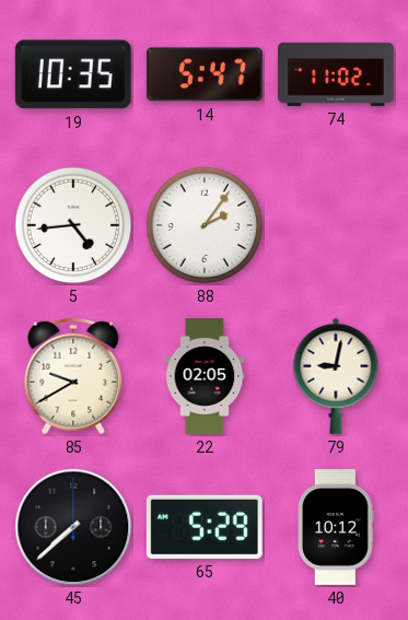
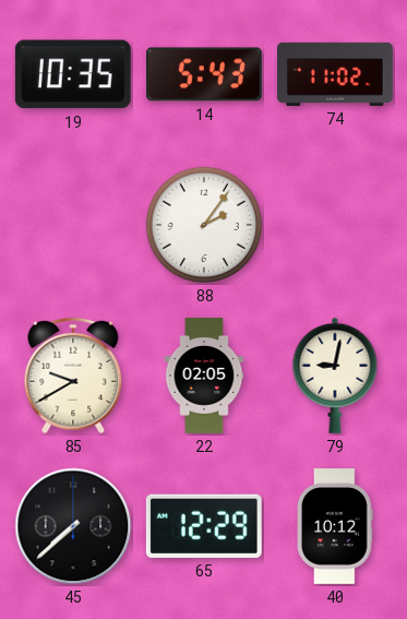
14: 5:47 -> 5:43
5: 4:44 -> none
65: 5:29 -> 12:29
